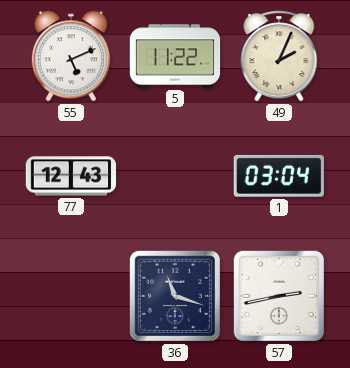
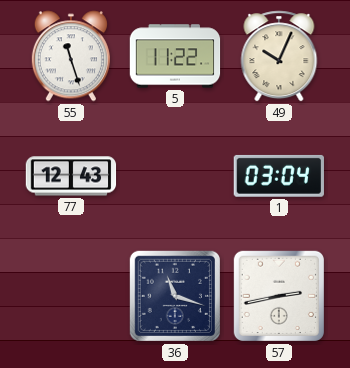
55: 5:11 -> 11:27
49: 2:04 -> 10:04
